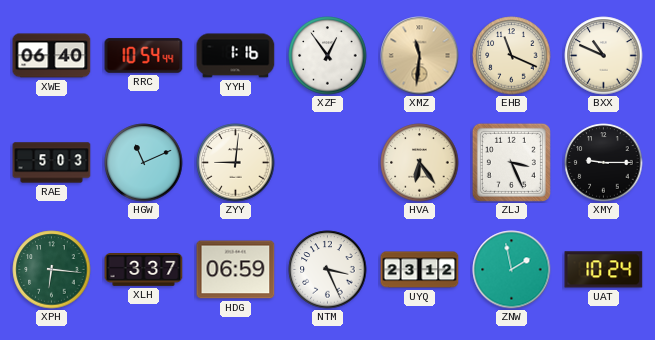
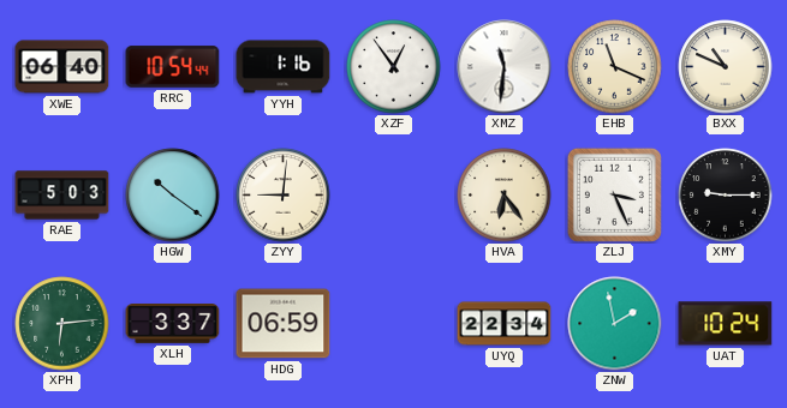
XMZ dial: champagne -> white
HGW: 11:11 -> 10:21
XPH: 6:16 -> 6:14
NTM: 3:26 -> none
UYQ: 23:12 -> 22:34
